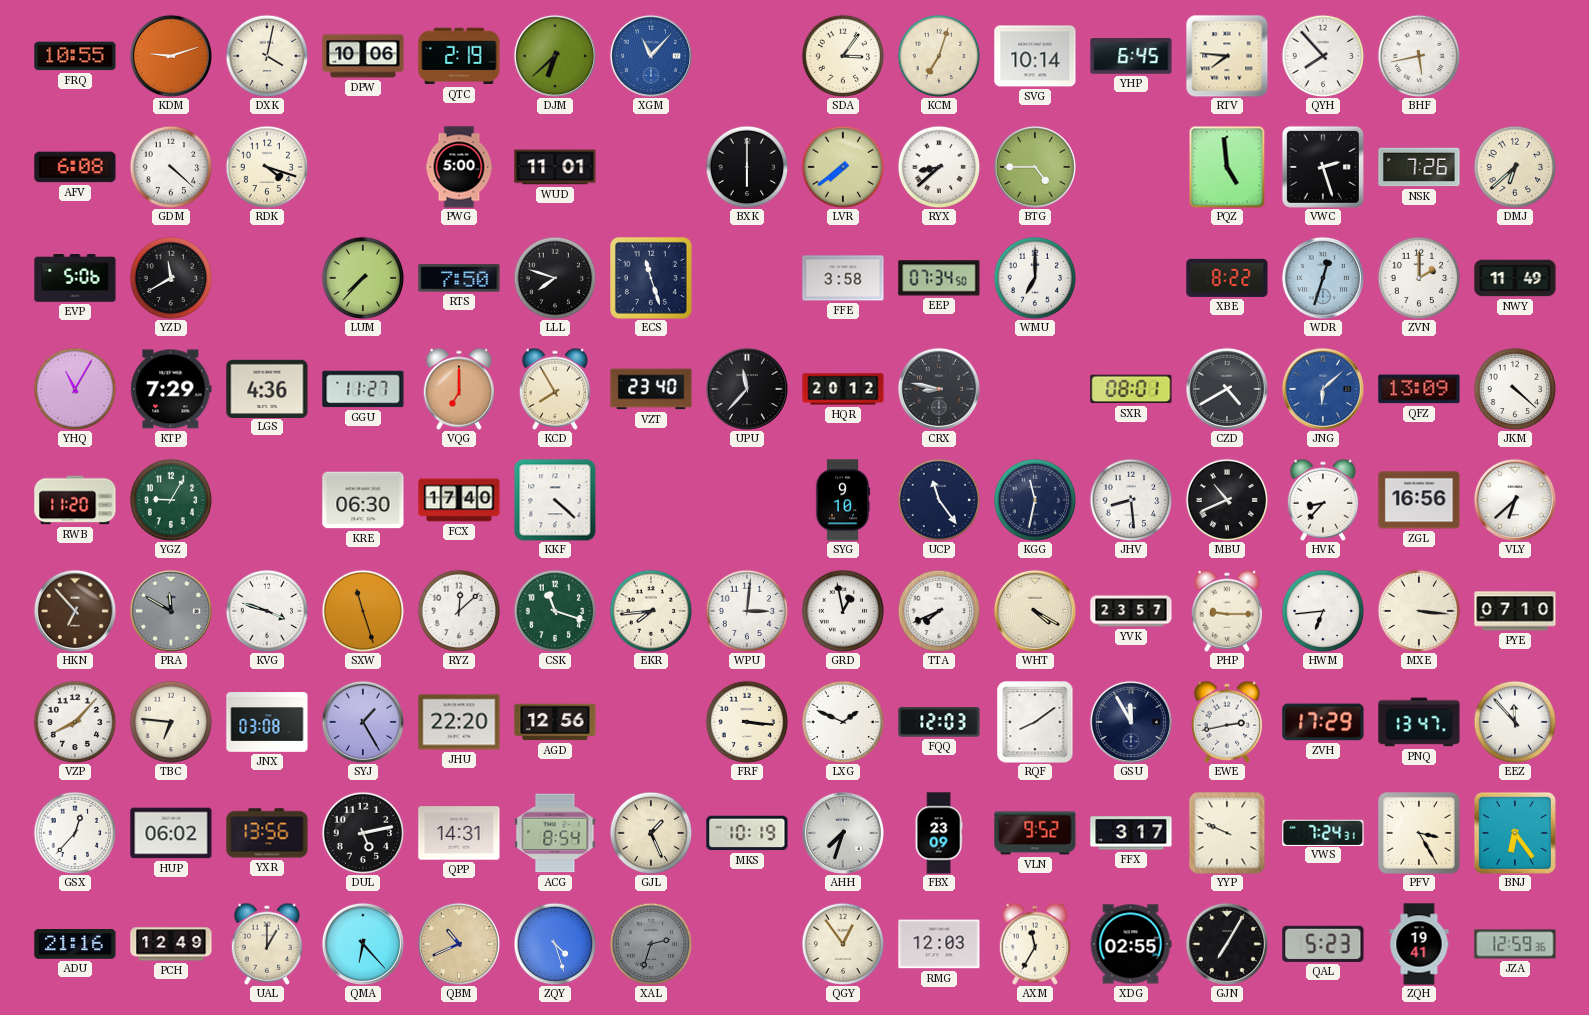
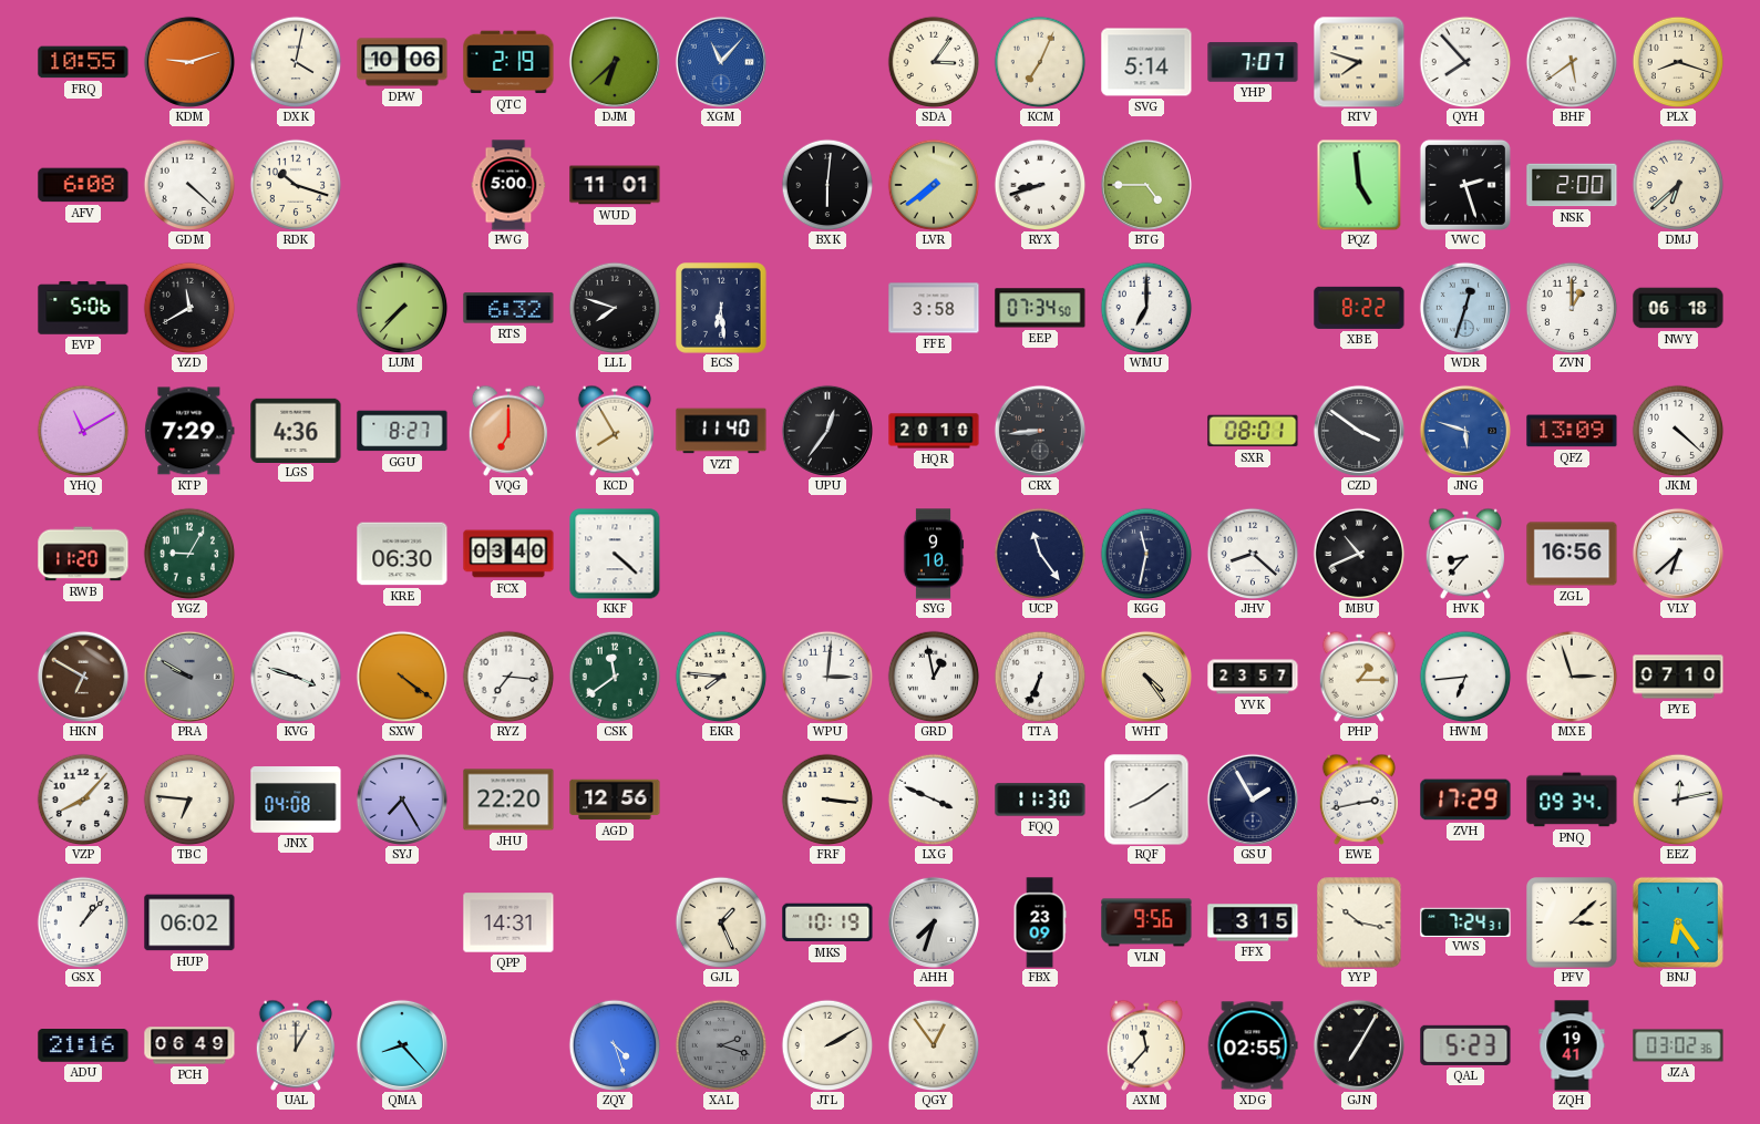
KCM: 7:03 -> 7:04
SVG: 10:14 -> 5:14
YHP: 6:45 -> 7:07
RTV: 7:46 -> 7:48
BHF: 5:43 -> 5:39
PLX: none -> 8:18
RDK: 4:18 -> 10:18
BXK: 6:00 -> 6:01
RYX: 8:38 -> 8:42
NSK: 7:26 -> 2:00
RTS: 7:50 -> 6:32
ECS: 11:27 -> 6:29
ZVN: 2:00 -> 1:00
NWY: 11:49 -> 06:18
YHQ: 11:05 -> 11:10
GGU: 11:27 -> 8:27
VZT: 23:40 -> 11:40
UPU: 11:37 -> 12:36
HQR: 20:12 -> 20:10
CRX: 8:47 -> 8:44
CZD: 4:40 -> 3:51
JNG: 6:08 -> 5:48
FCX: 17:40 -> 03:40
JHV: 8:29 -> 8:22
HKN: 6:53 -> 6:50
PRA: 11:50 -> 9:50
SXW: 11:27 -> 4:21
RYZ: 12:08 -> 7:16
CSK: 11:18 -> 11:39
EKR: 7:44 -> 7:46
TTA: 7:41 -> 6:34
WHT: 4:20 -> 4:24
PHP: 9:15 -> 1:15
MXE: 3:16 -> 2:57
JNX: 03:08 -> 04:08
SYJ: 1:25 -> 7:25
LXG: 1:49 -> 3:49
FQQ: 12:03 -> 11:30
GSU: 11:55 -> 1:55
PNQ: 13:47 -> 09:34
EEZ: 11:53 -> 12:13
GSX: 12:37 -> 1:07
YXR: 13:56 -> none
DUL: 5:13 -> none
ACG: 8:54 -> none
VLN: 9:52 -> 9:56
FFX: 3:17 -> 3:15
YYP: 9:49 -> 10:17
PFV: 3:25 -> 3:08
PCH: 12:49 -> 06:49
QMA: 6:23 -> 8:23
QBM: 10:41 -> none
XAL: 2:33 -> 2:18
JTL: none -> 2:10
RMG: 12:03 -> none
AXM: 11:35 -> 11:37
JZA: 12:59 -> 03:02
